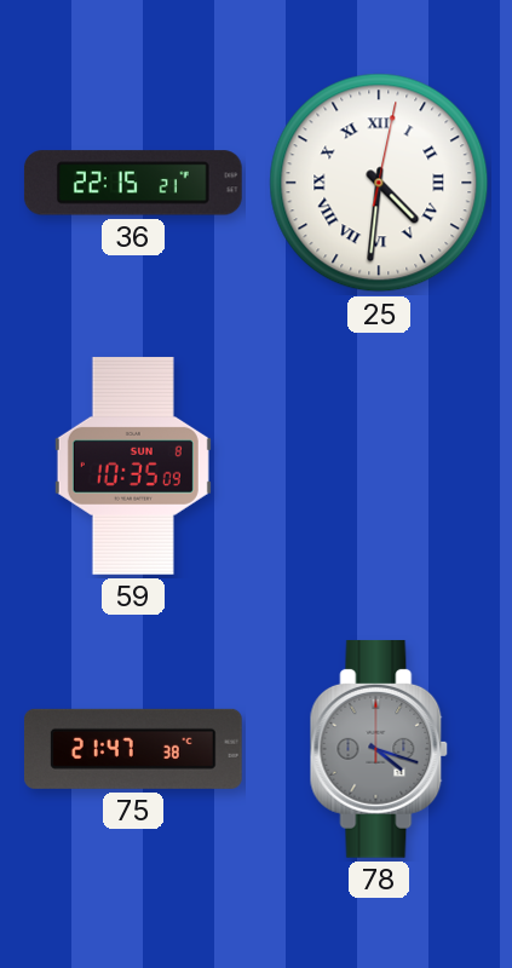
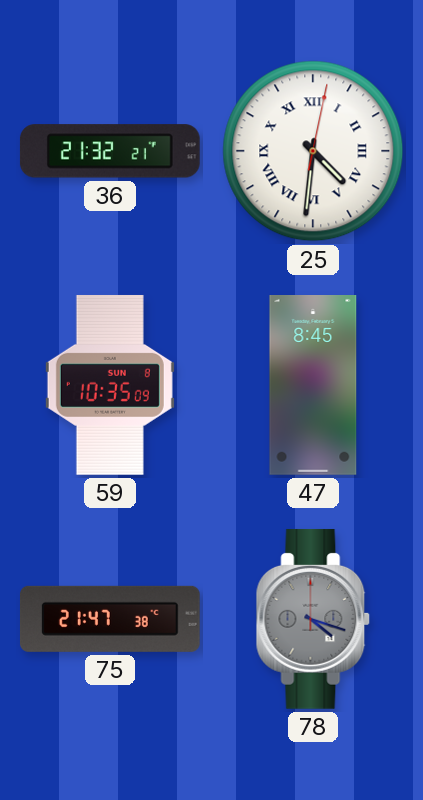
36: 22:15 -> 21:32
47: none -> 8:45
